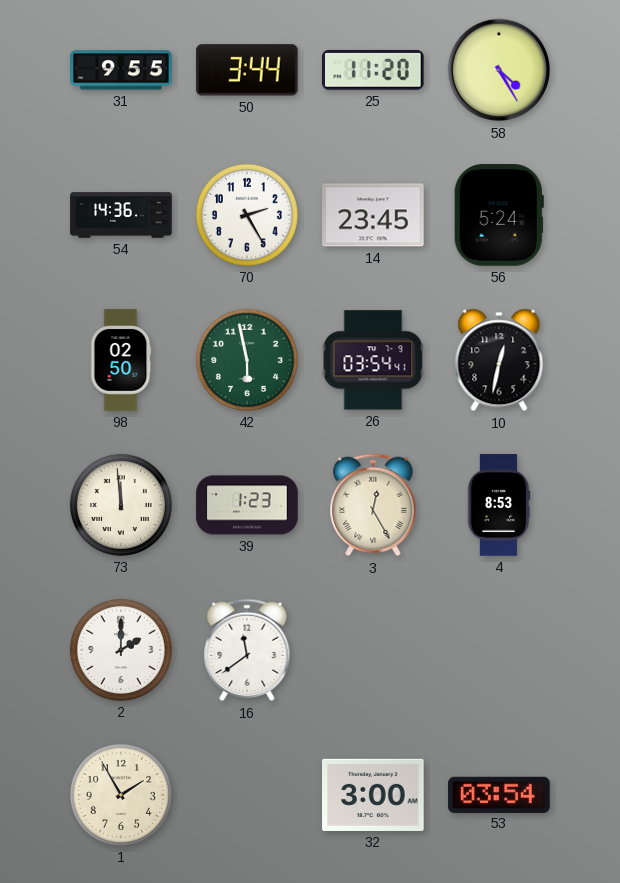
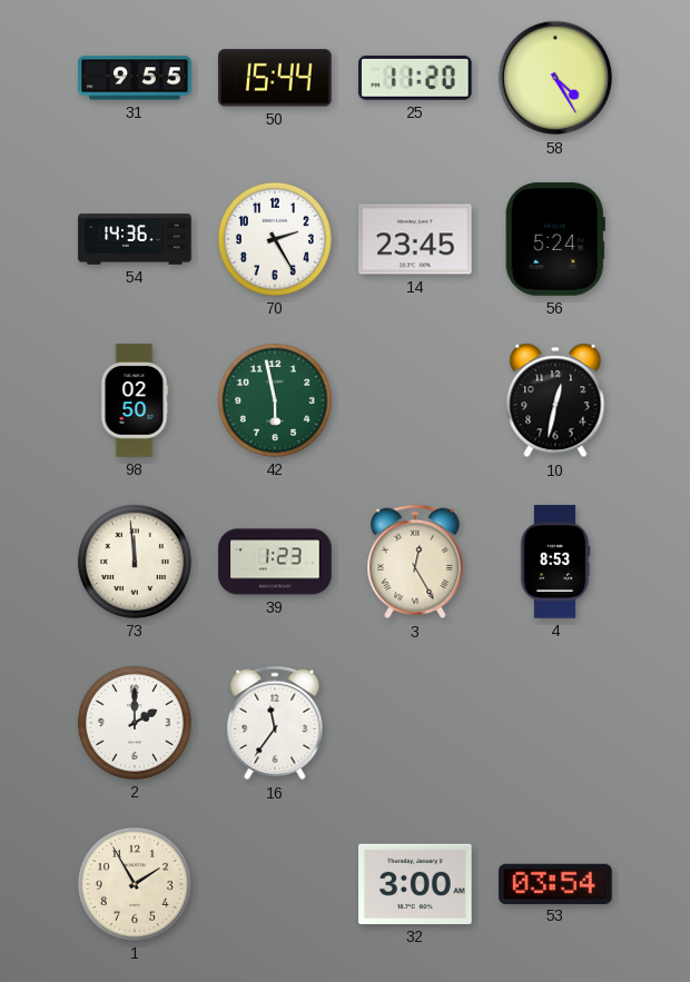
50: 3:44 -> 15:44
26: 03:54 -> none
16: 11:39 -> 11:36
